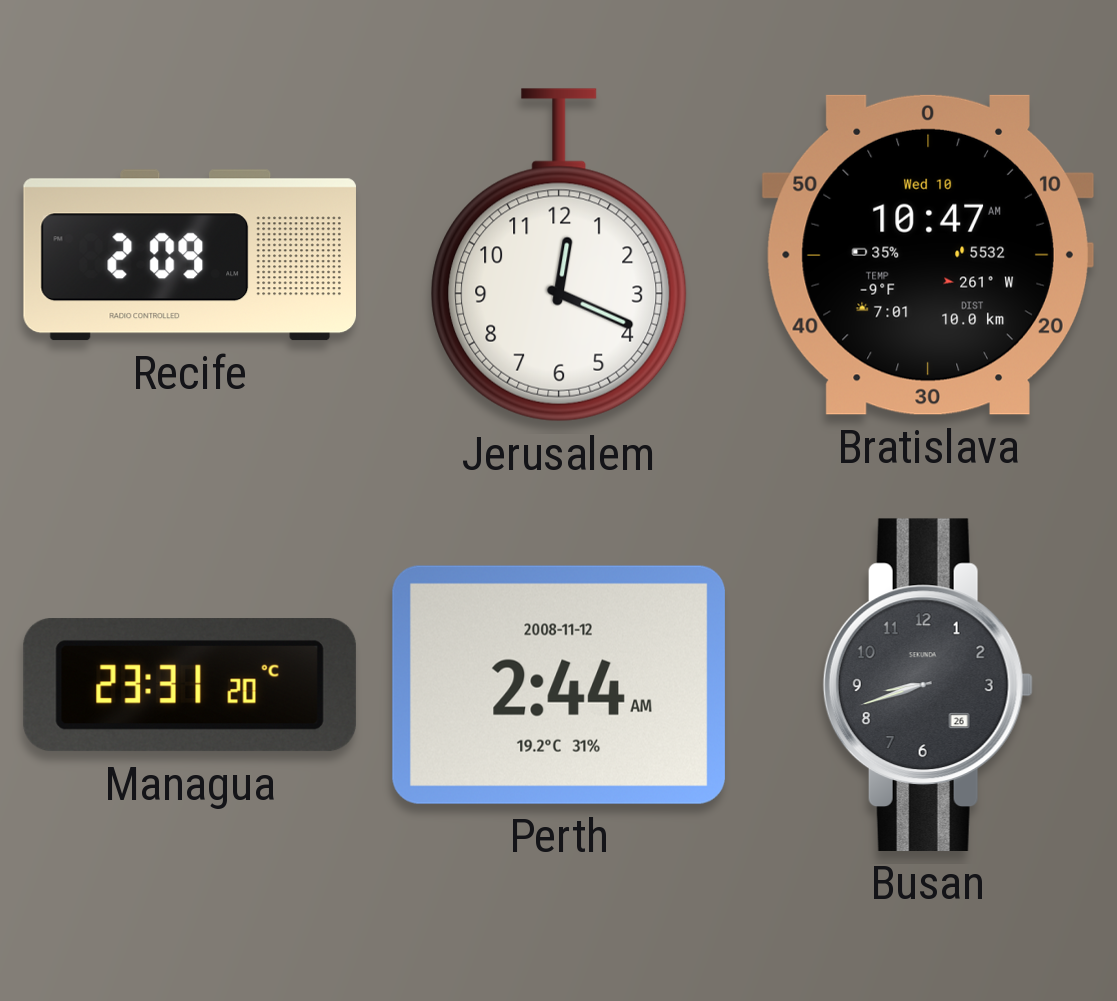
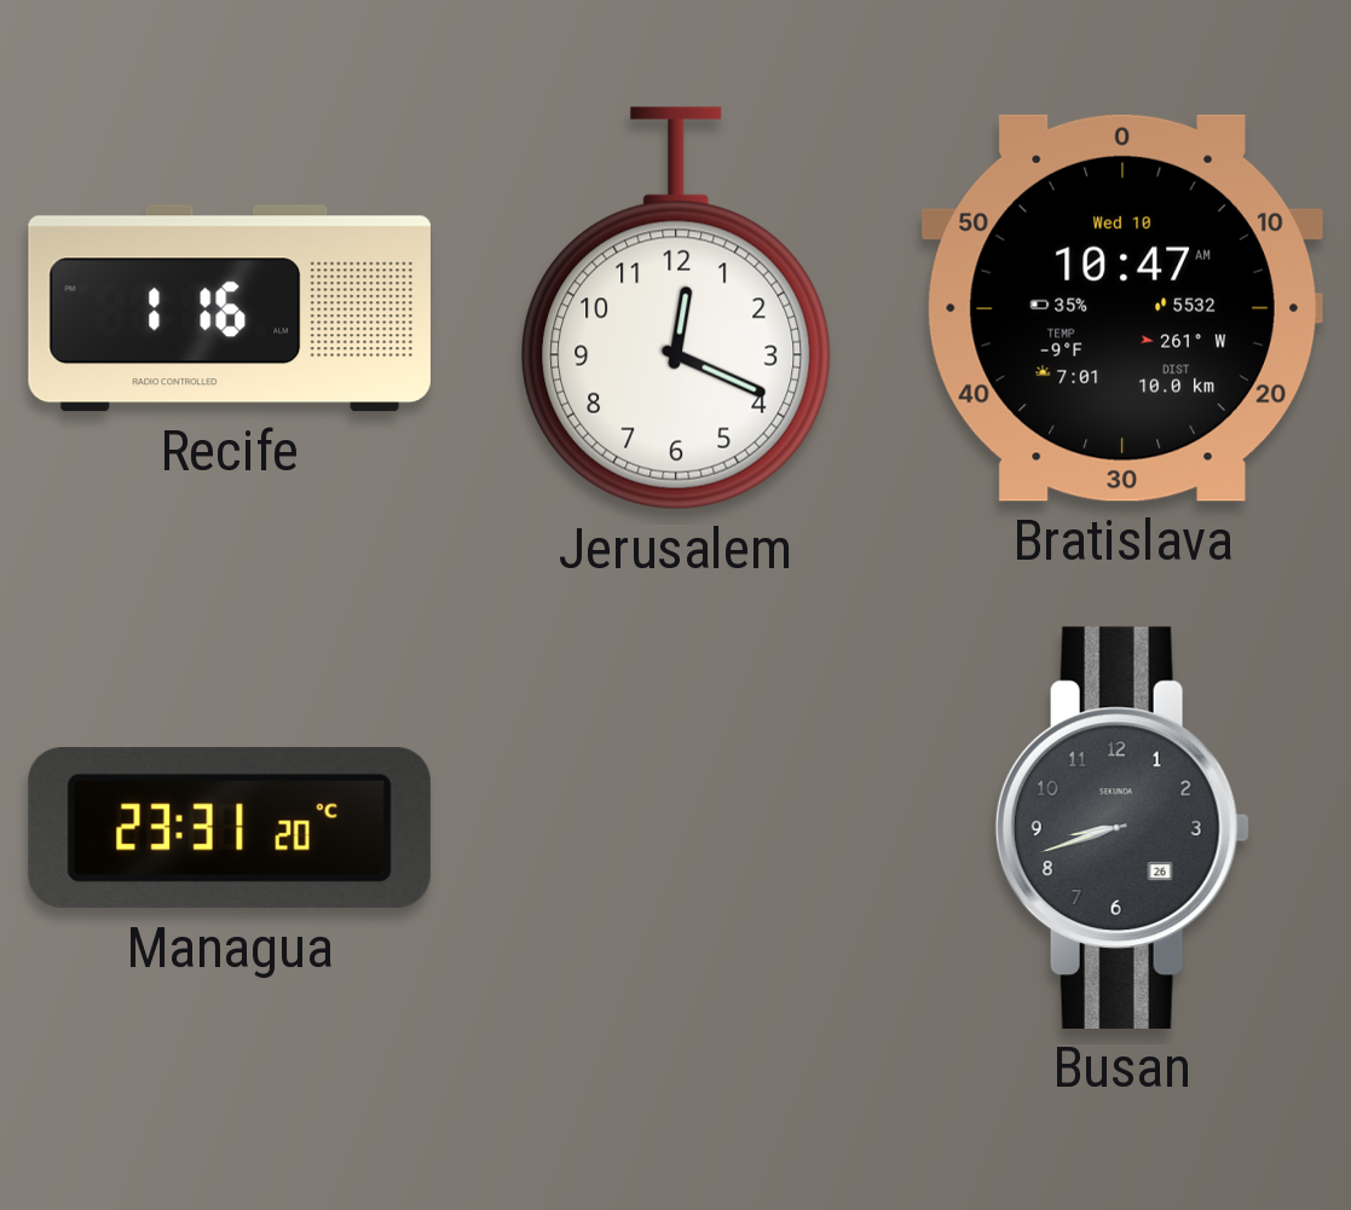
Recife: 2:09 -> 1:16
Perth: 2:44 -> none
